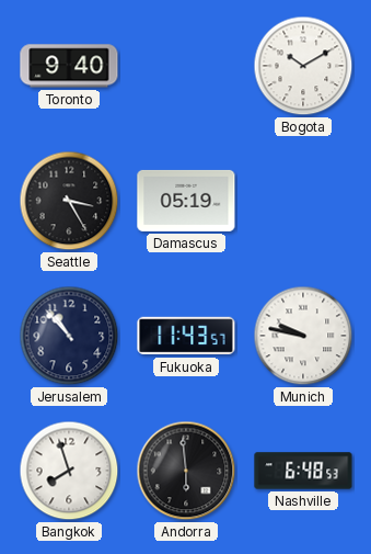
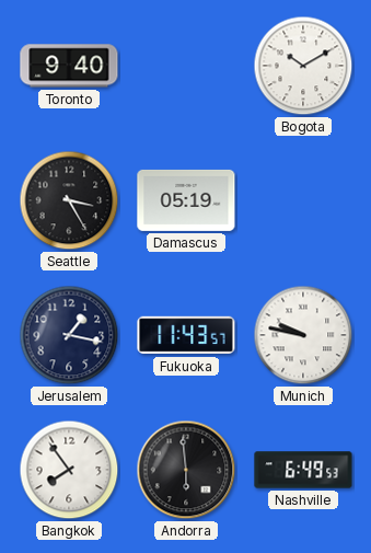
Jerusalem: 10:53 -> 1:17
Bangkok: 7:57 -> 7:54
Nashville: 6:48 -> 6:49
